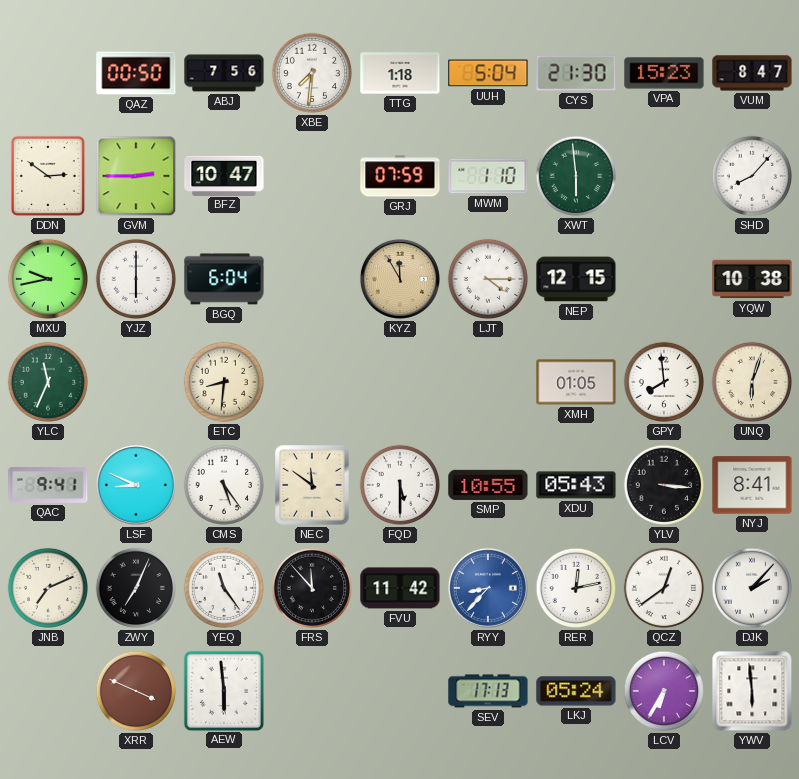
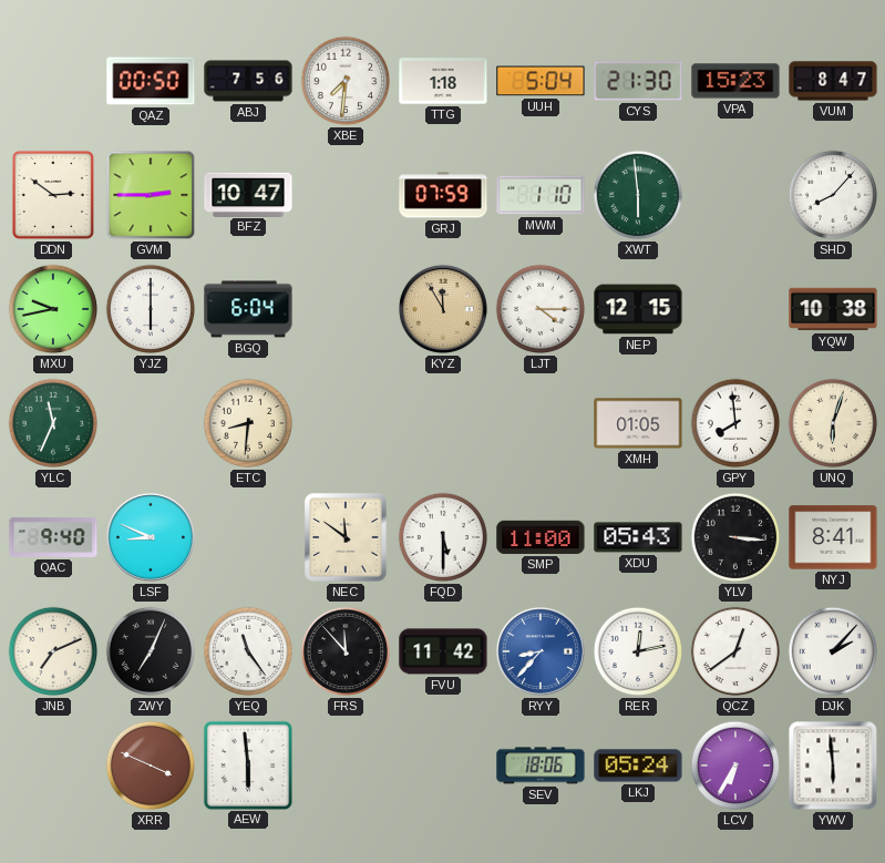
QAC: 9:41 -> 9:40
CMS: 5:24 -> none
SMP: 10:55 -> 11:00
SEV: 17:13 -> 18:06
